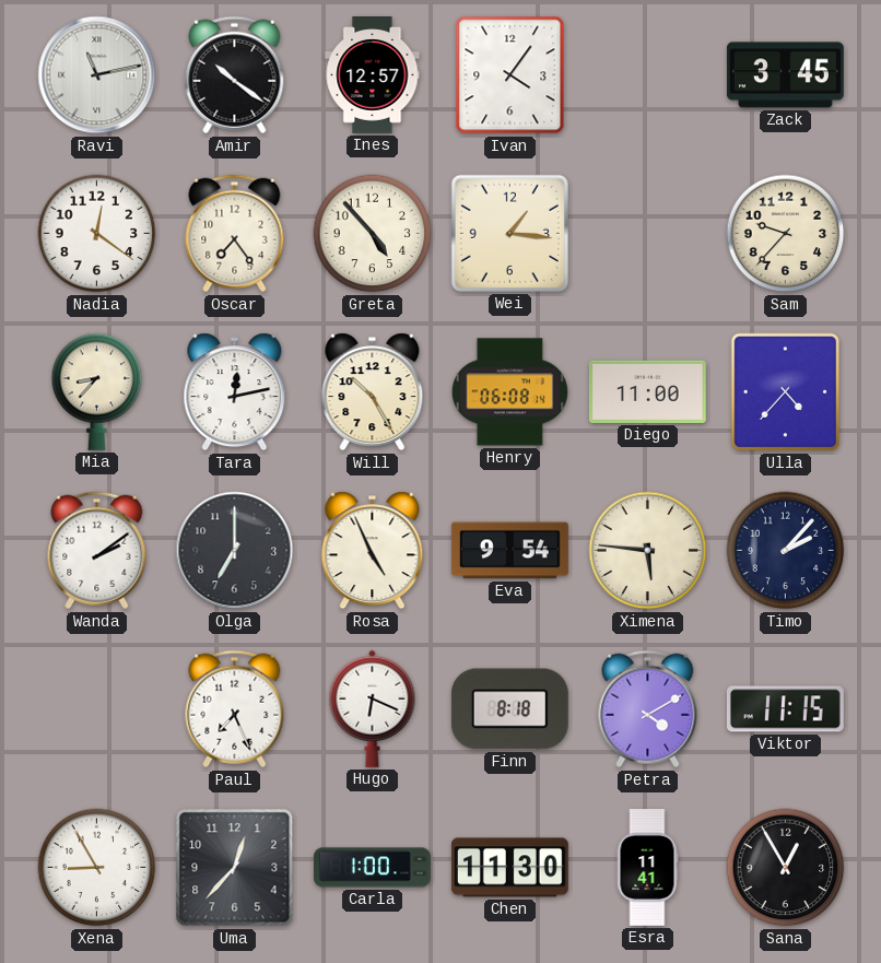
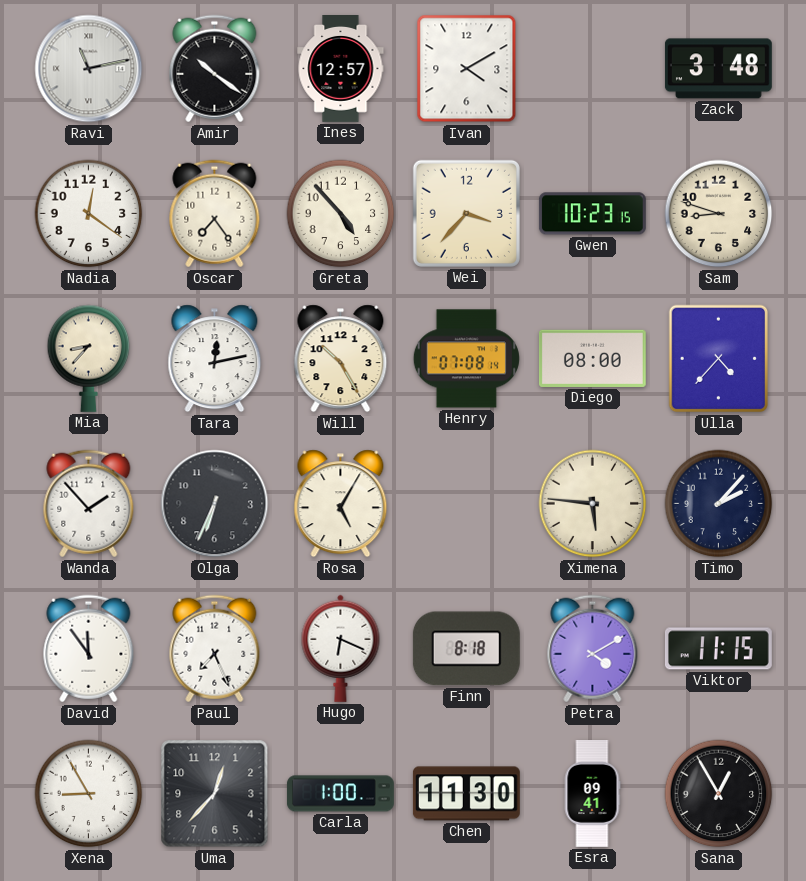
Ivan: 4:06 -> 4:10
Zack: 3:45 -> 3:48
Wei: 1:16 -> 3:37
Gwen: none -> 10:23
Sam: 9:37 -> 8:48
Henry: 06:08 -> 07:08
Diego: 11:00 -> 08:00
Wanda: 2:09 -> 1:53
Olga: 7:00 -> 6:34
Rosa: 4:56 -> 5:05
Eva: 9:54 -> none
David: none -> 11:54
Esra: 11:41 -> 09:41
